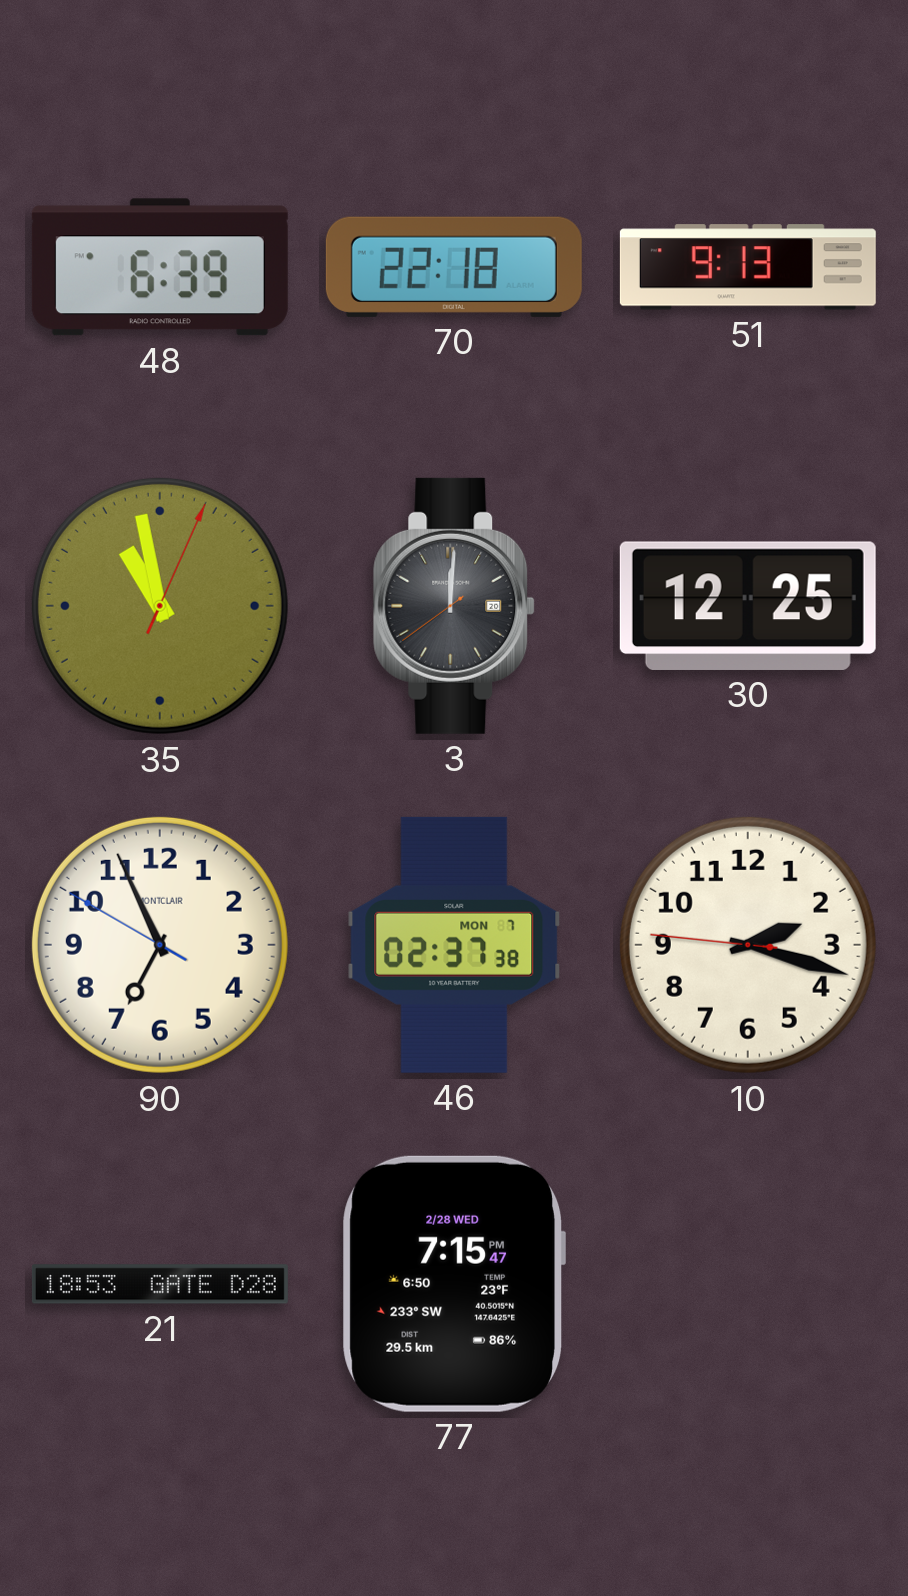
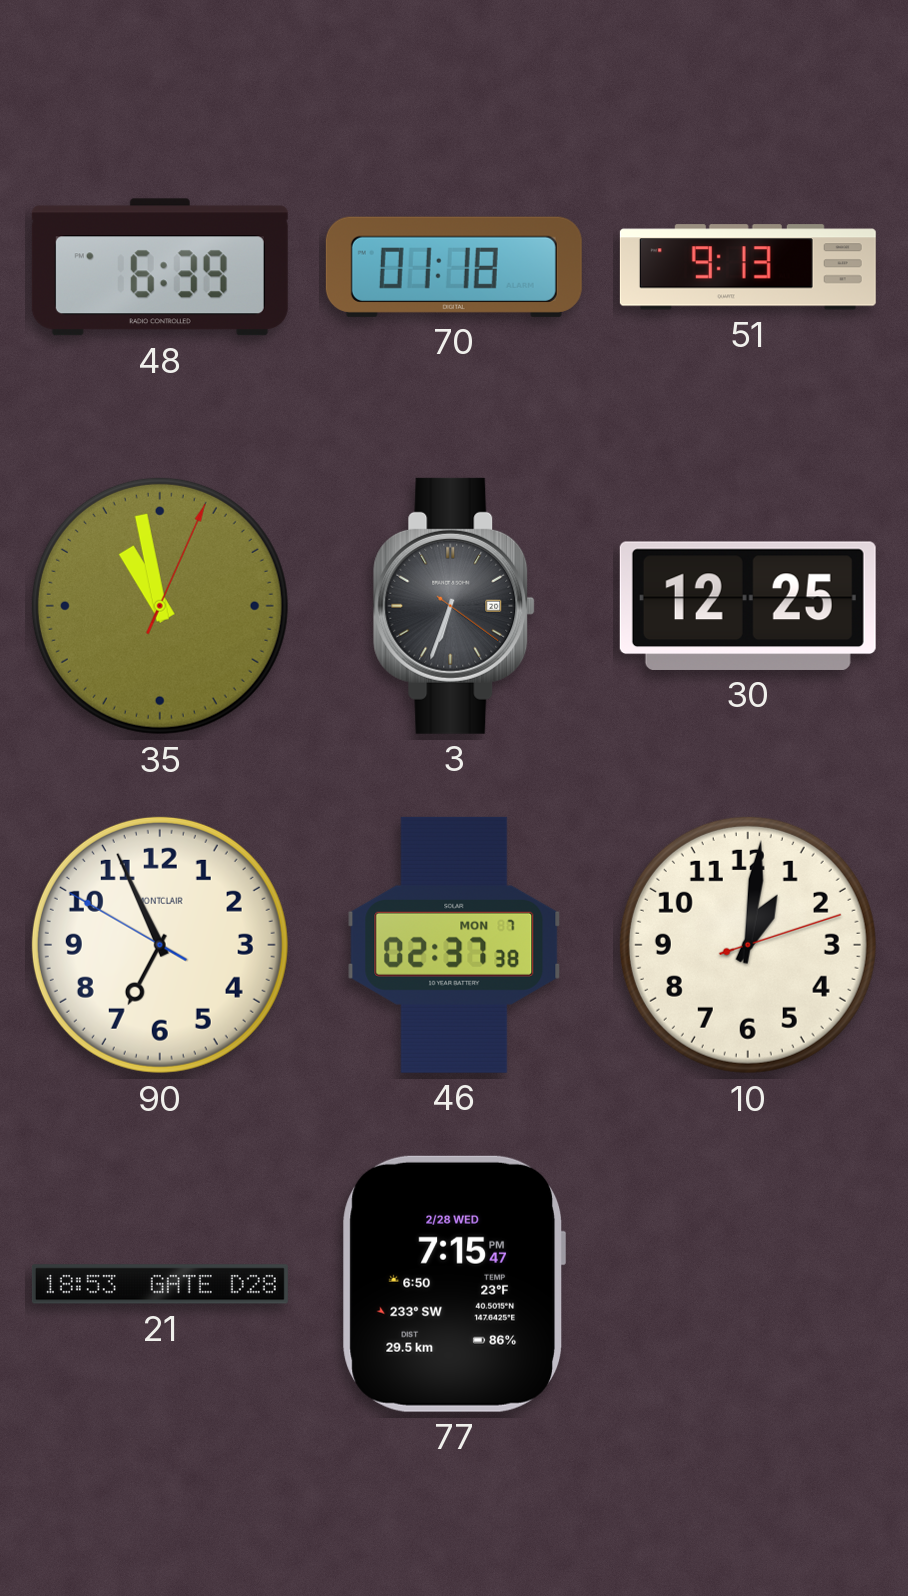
70: 22:18 -> 01:18
3: 12:00 -> 6:33
10: 2:17 -> 1:01
